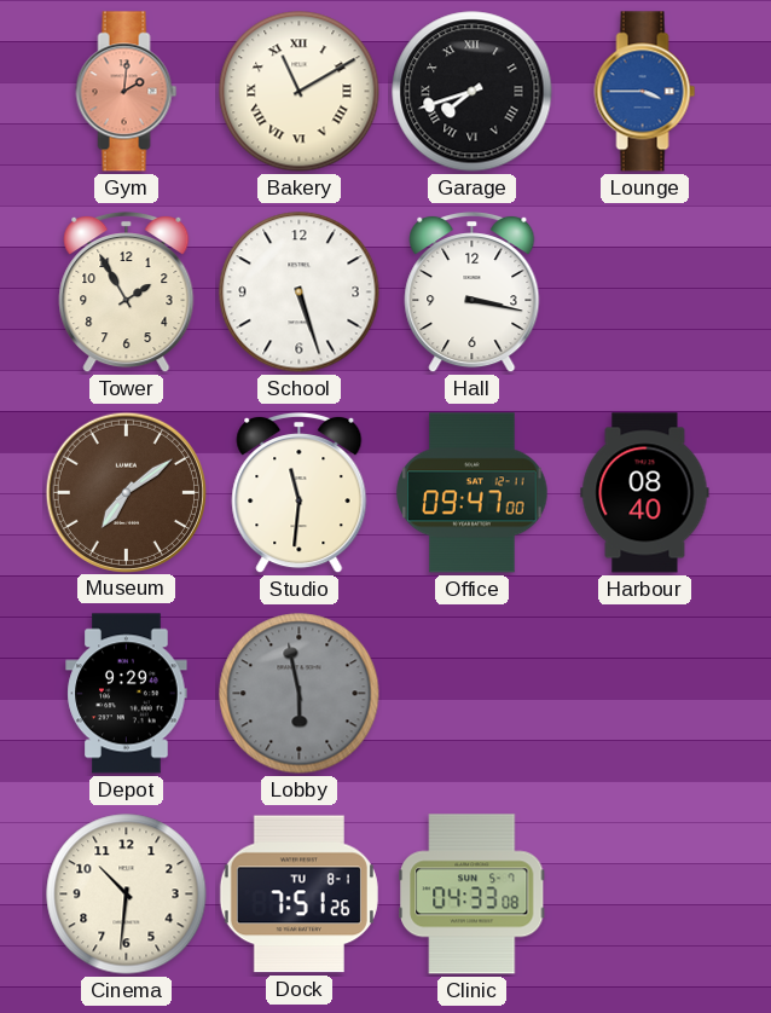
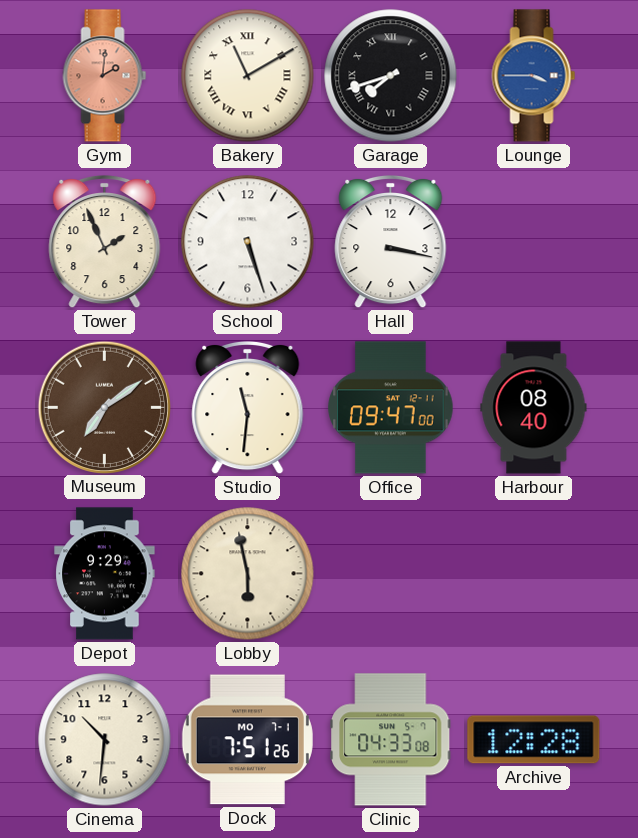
Tower: 1:55 -> 1:56
Lobby dial: grey -> cream
Dock date: TU 8-1 -> MO 7-1
Archive: none -> 12:28
